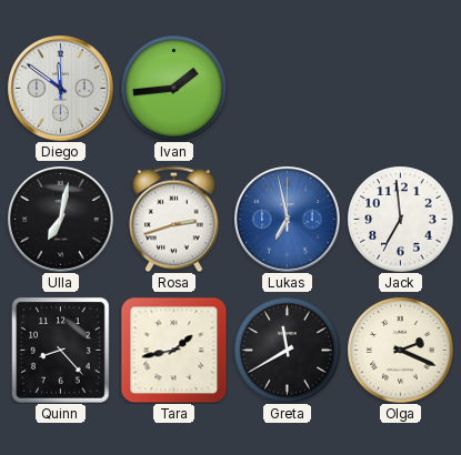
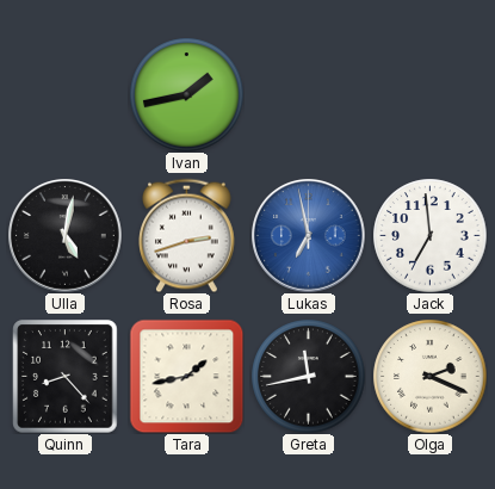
Diego: 11:51 -> none
Ivan: 1:44 -> 1:43
Ulla: 7:02 -> 5:02
Greta: 11:40 -> 11:43
